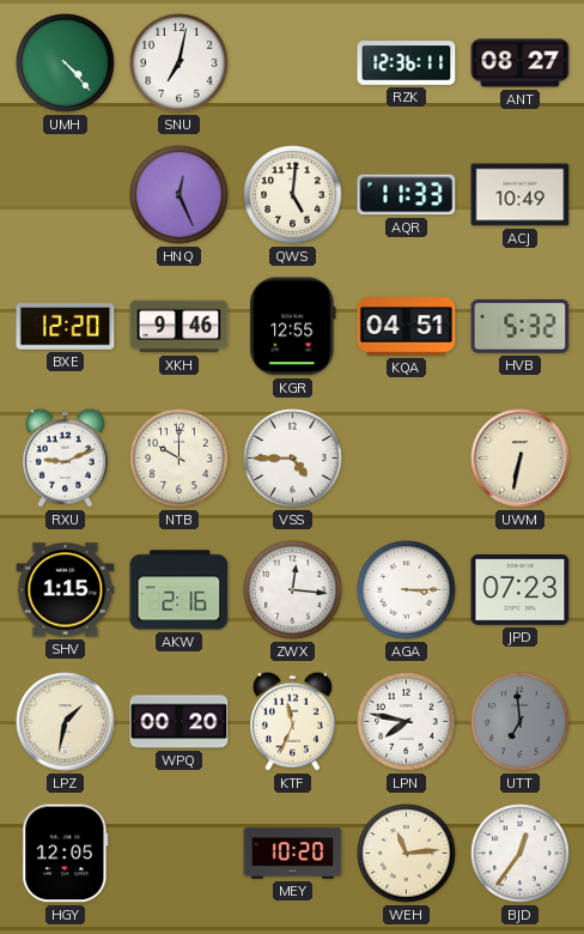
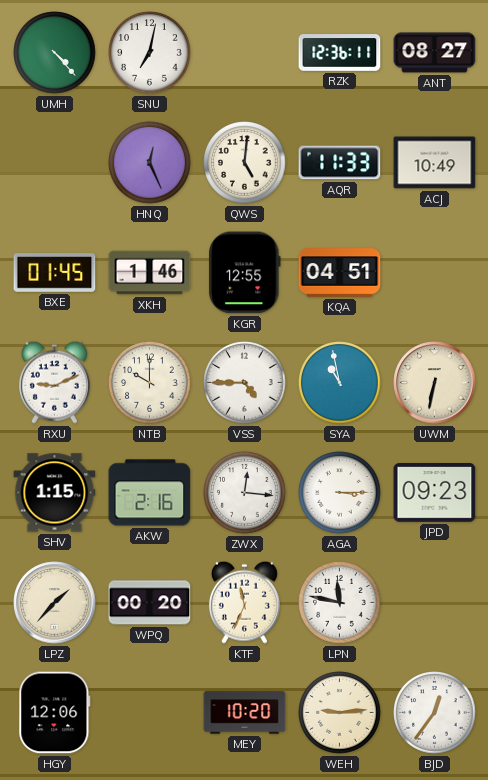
BXE: 12:20 -> 01:45
XKH: 9:46 -> 1:46
HVB: 5:32 -> none
SYA: none -> 10:58
JPD: 07:23 -> 09:23
LPZ: 1:32 -> 1:37
LPN: 7:47 -> 11:47
UTT: 6:59 -> none
HGY: 12:05 -> 12:06
WEH: 11:14 -> 9:14
